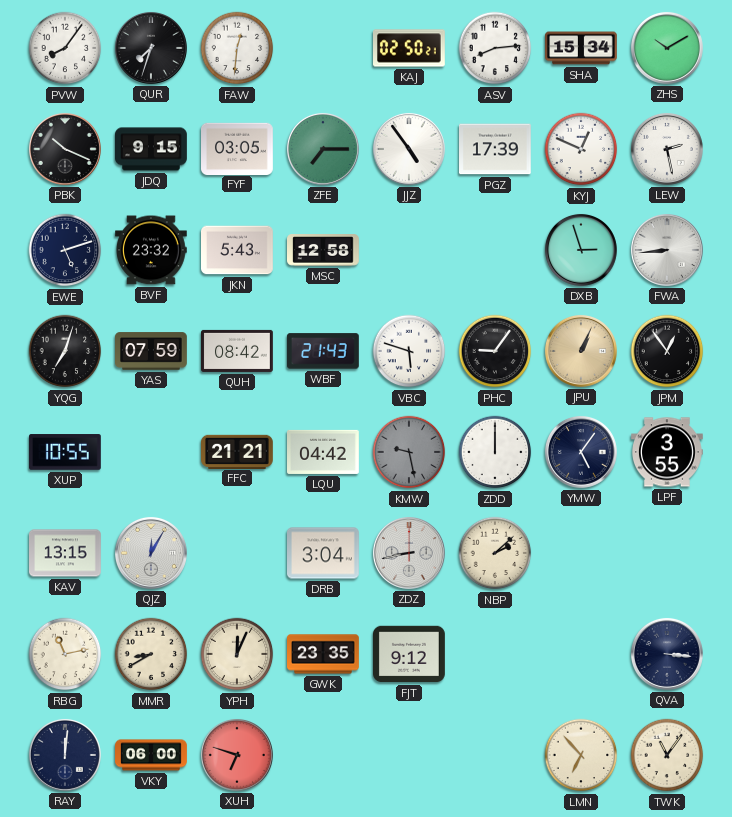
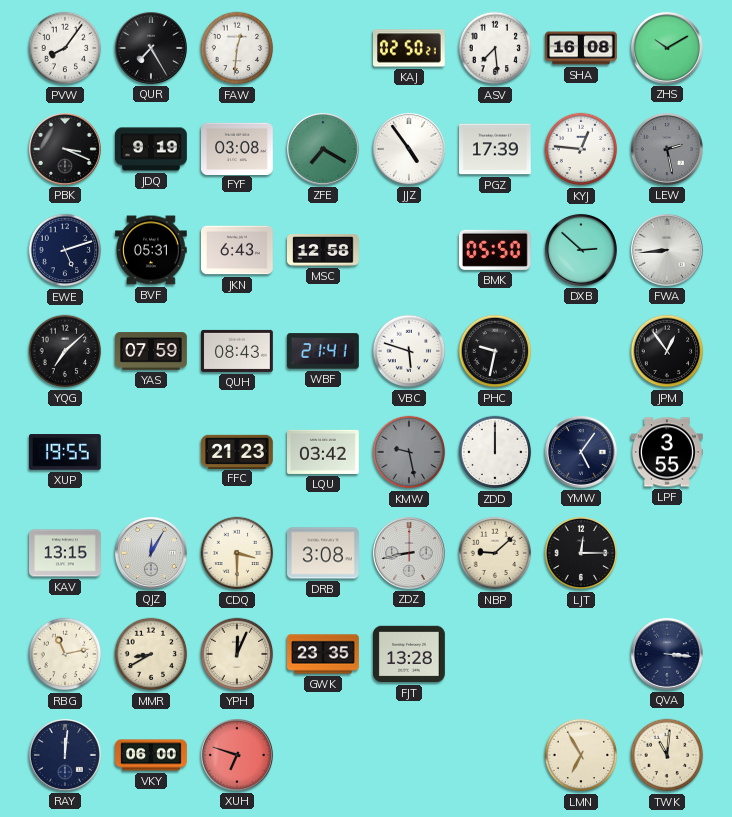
QUR: 7:33 -> 7:25
ASV: 8:14 -> 7:29
SHA: 15:34 -> 16:08
PBK: 10:19 -> 3:19
JDQ: 9:15 -> 9:19
FYF: 03:05 -> 03:08
ZFE: 7:15 -> 7:20
KYJ: 12:49 -> 12:46
LEW dial: white -> grey
BVF: 23:32 -> 05:31
JKN: 5:43 -> 6:43
BMK: none -> 05:50
DXB: 2:57 -> 2:52
YQG: 7:03 -> 7:08
QUH: 08:42 -> 08:43
WBF: 21:43 -> 21:41
PHC: 9:06 -> 9:32
JPU: 1:04 -> none
XUP: 10:55 -> 19:55
FFC: 21:21 -> 21:23
LQU: 04:42 -> 03:42
CDQ: none -> 3:30
DRB: 3:04 -> 3:08
NBP: 2:08 -> 9:08
LJT: none -> 12:15
FJT: 9:12 -> 13:28
LMN: 6:53 -> 6:55
TWK: 11:06 -> 11:01
